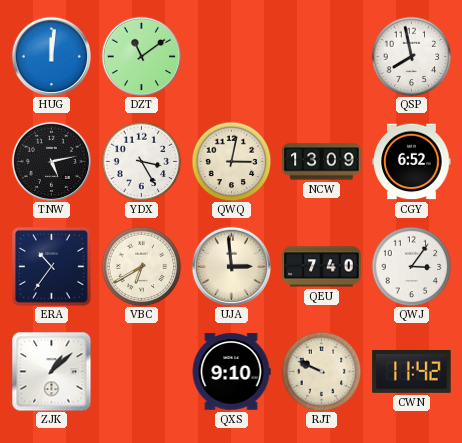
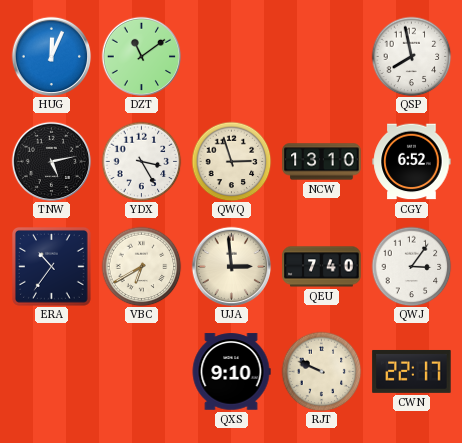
HUG: 12:01 -> 12:04
QWQ: 3:02 -> 2:57
NCW: 13:09 -> 13:10
ZJK: 1:08 -> none
CWN: 11:42 -> 22:17
